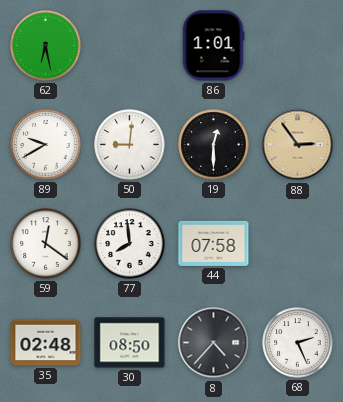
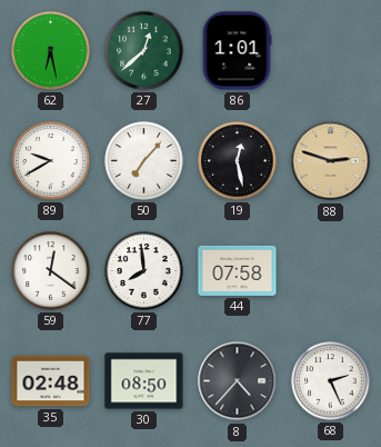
27: none -> 12:38
50: 9:01 -> 7:07
19: 12:30 -> 12:28
88: 2:54 -> 2:48
